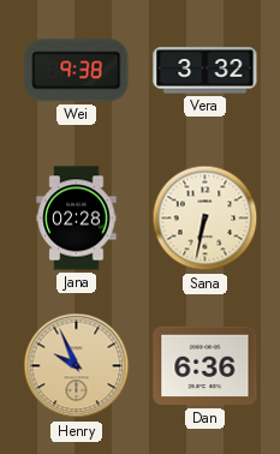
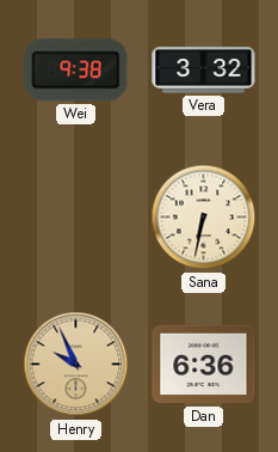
Jana: 02:28 -> none
